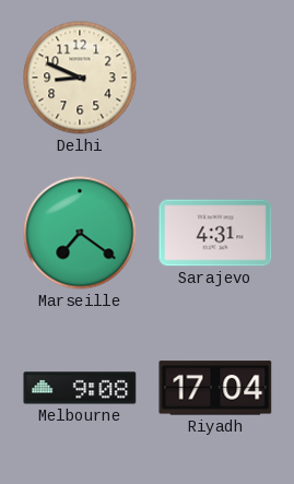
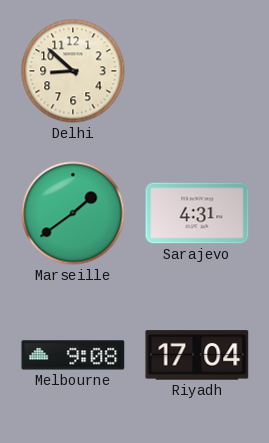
Delhi: 8:49 -> 8:52
Marseille: 7:21 -> 1:39
